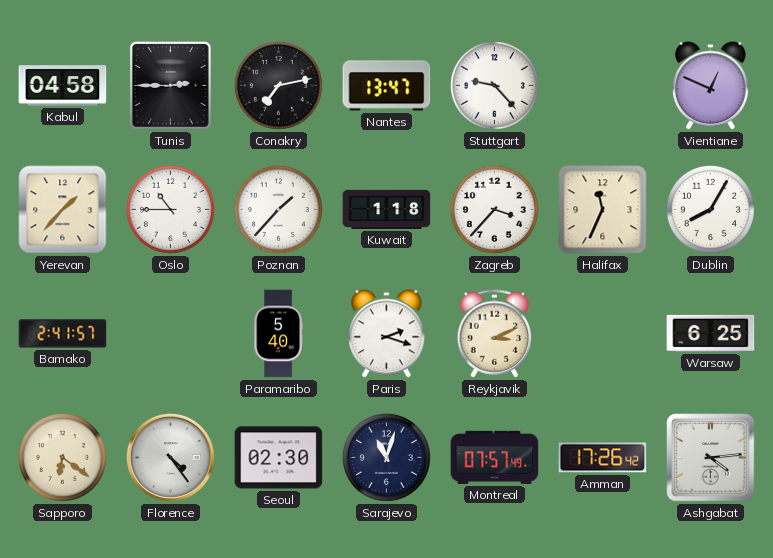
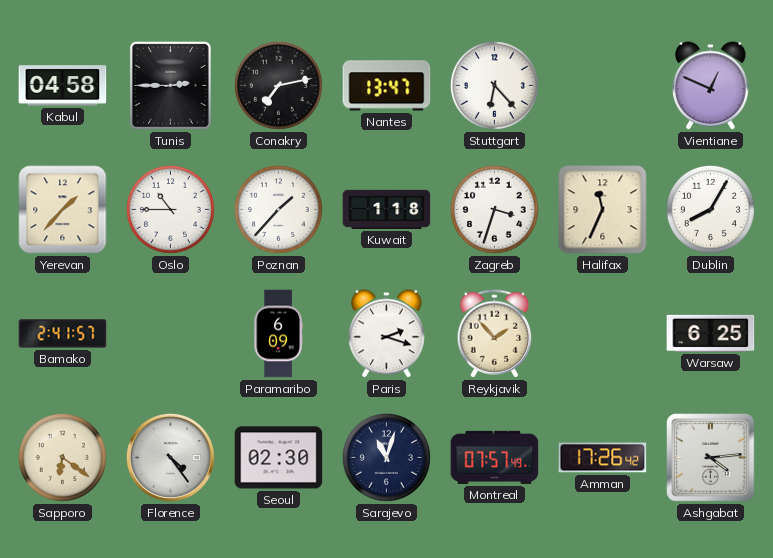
Stuttgart: 9:23 -> 6:23
Zagreb: 3:37 -> 3:33
Paramaribo: 5:40 -> 6:09
Reykjavik: 3:11 -> 1:53
